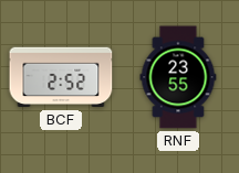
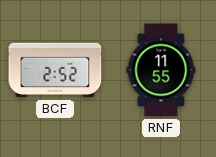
RNF: 23:55 -> 11:55
